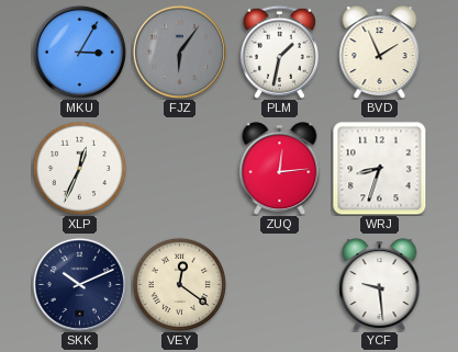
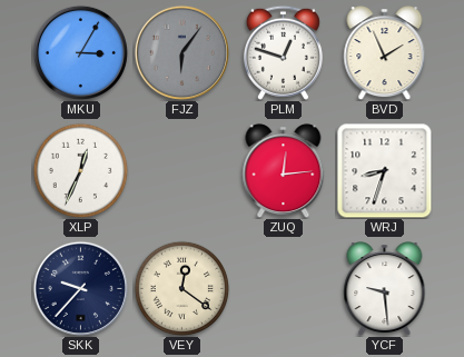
PLM: 1:32 -> 12:48
SKK: 10:11 -> 9:37
